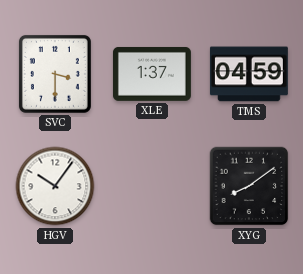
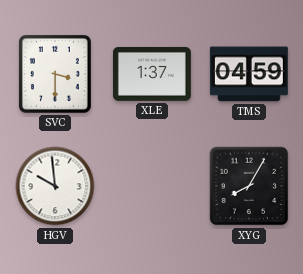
HGV: 10:06 -> 9:59
XYG: 8:09 -> 8:05
